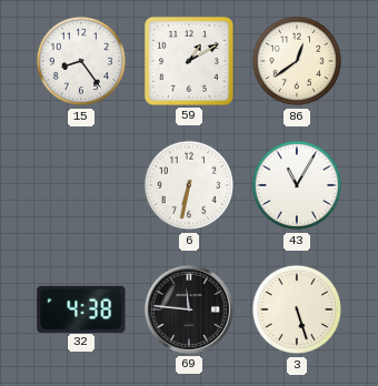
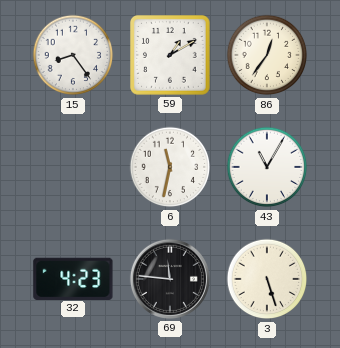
86: 12:39 -> 12:36
6: 6:32 -> 11:32
32: 4:38 -> 4:23
